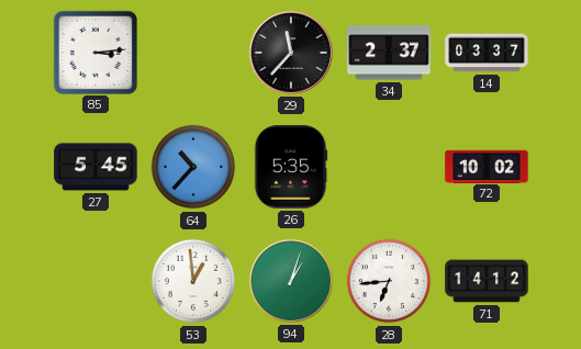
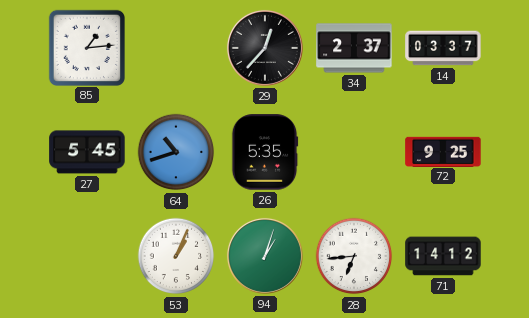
85: 3:14 -> 1:14
29: 11:37 -> 12:37
64: 10:37 -> 10:42
72: 10:02 -> 9:25
53: 12:59 -> 1:04
